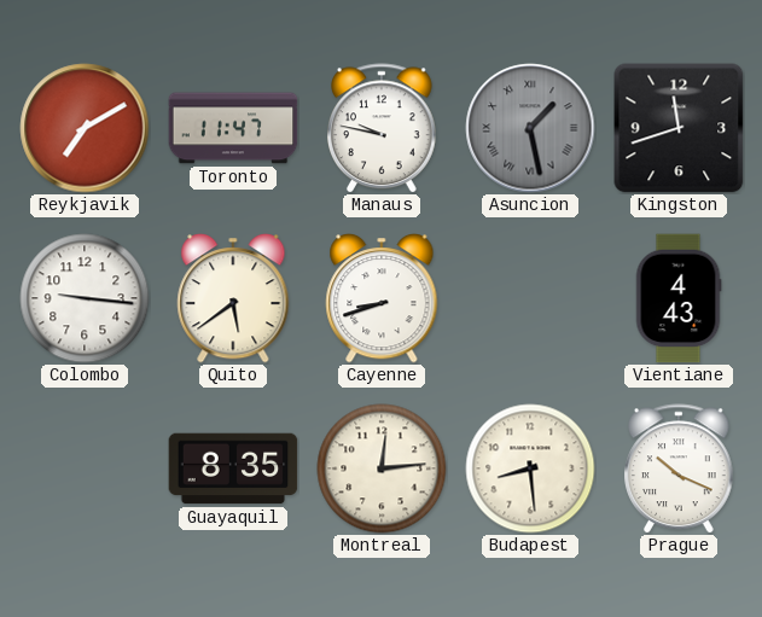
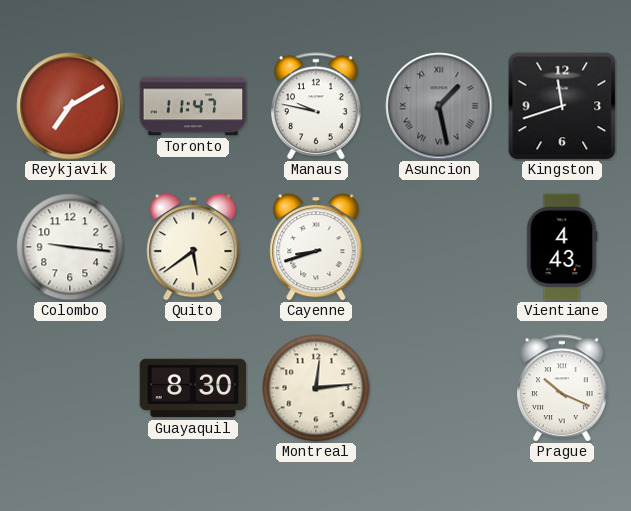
Guayaquil: 8:35 -> 8:30
Budapest: 8:29 -> none
